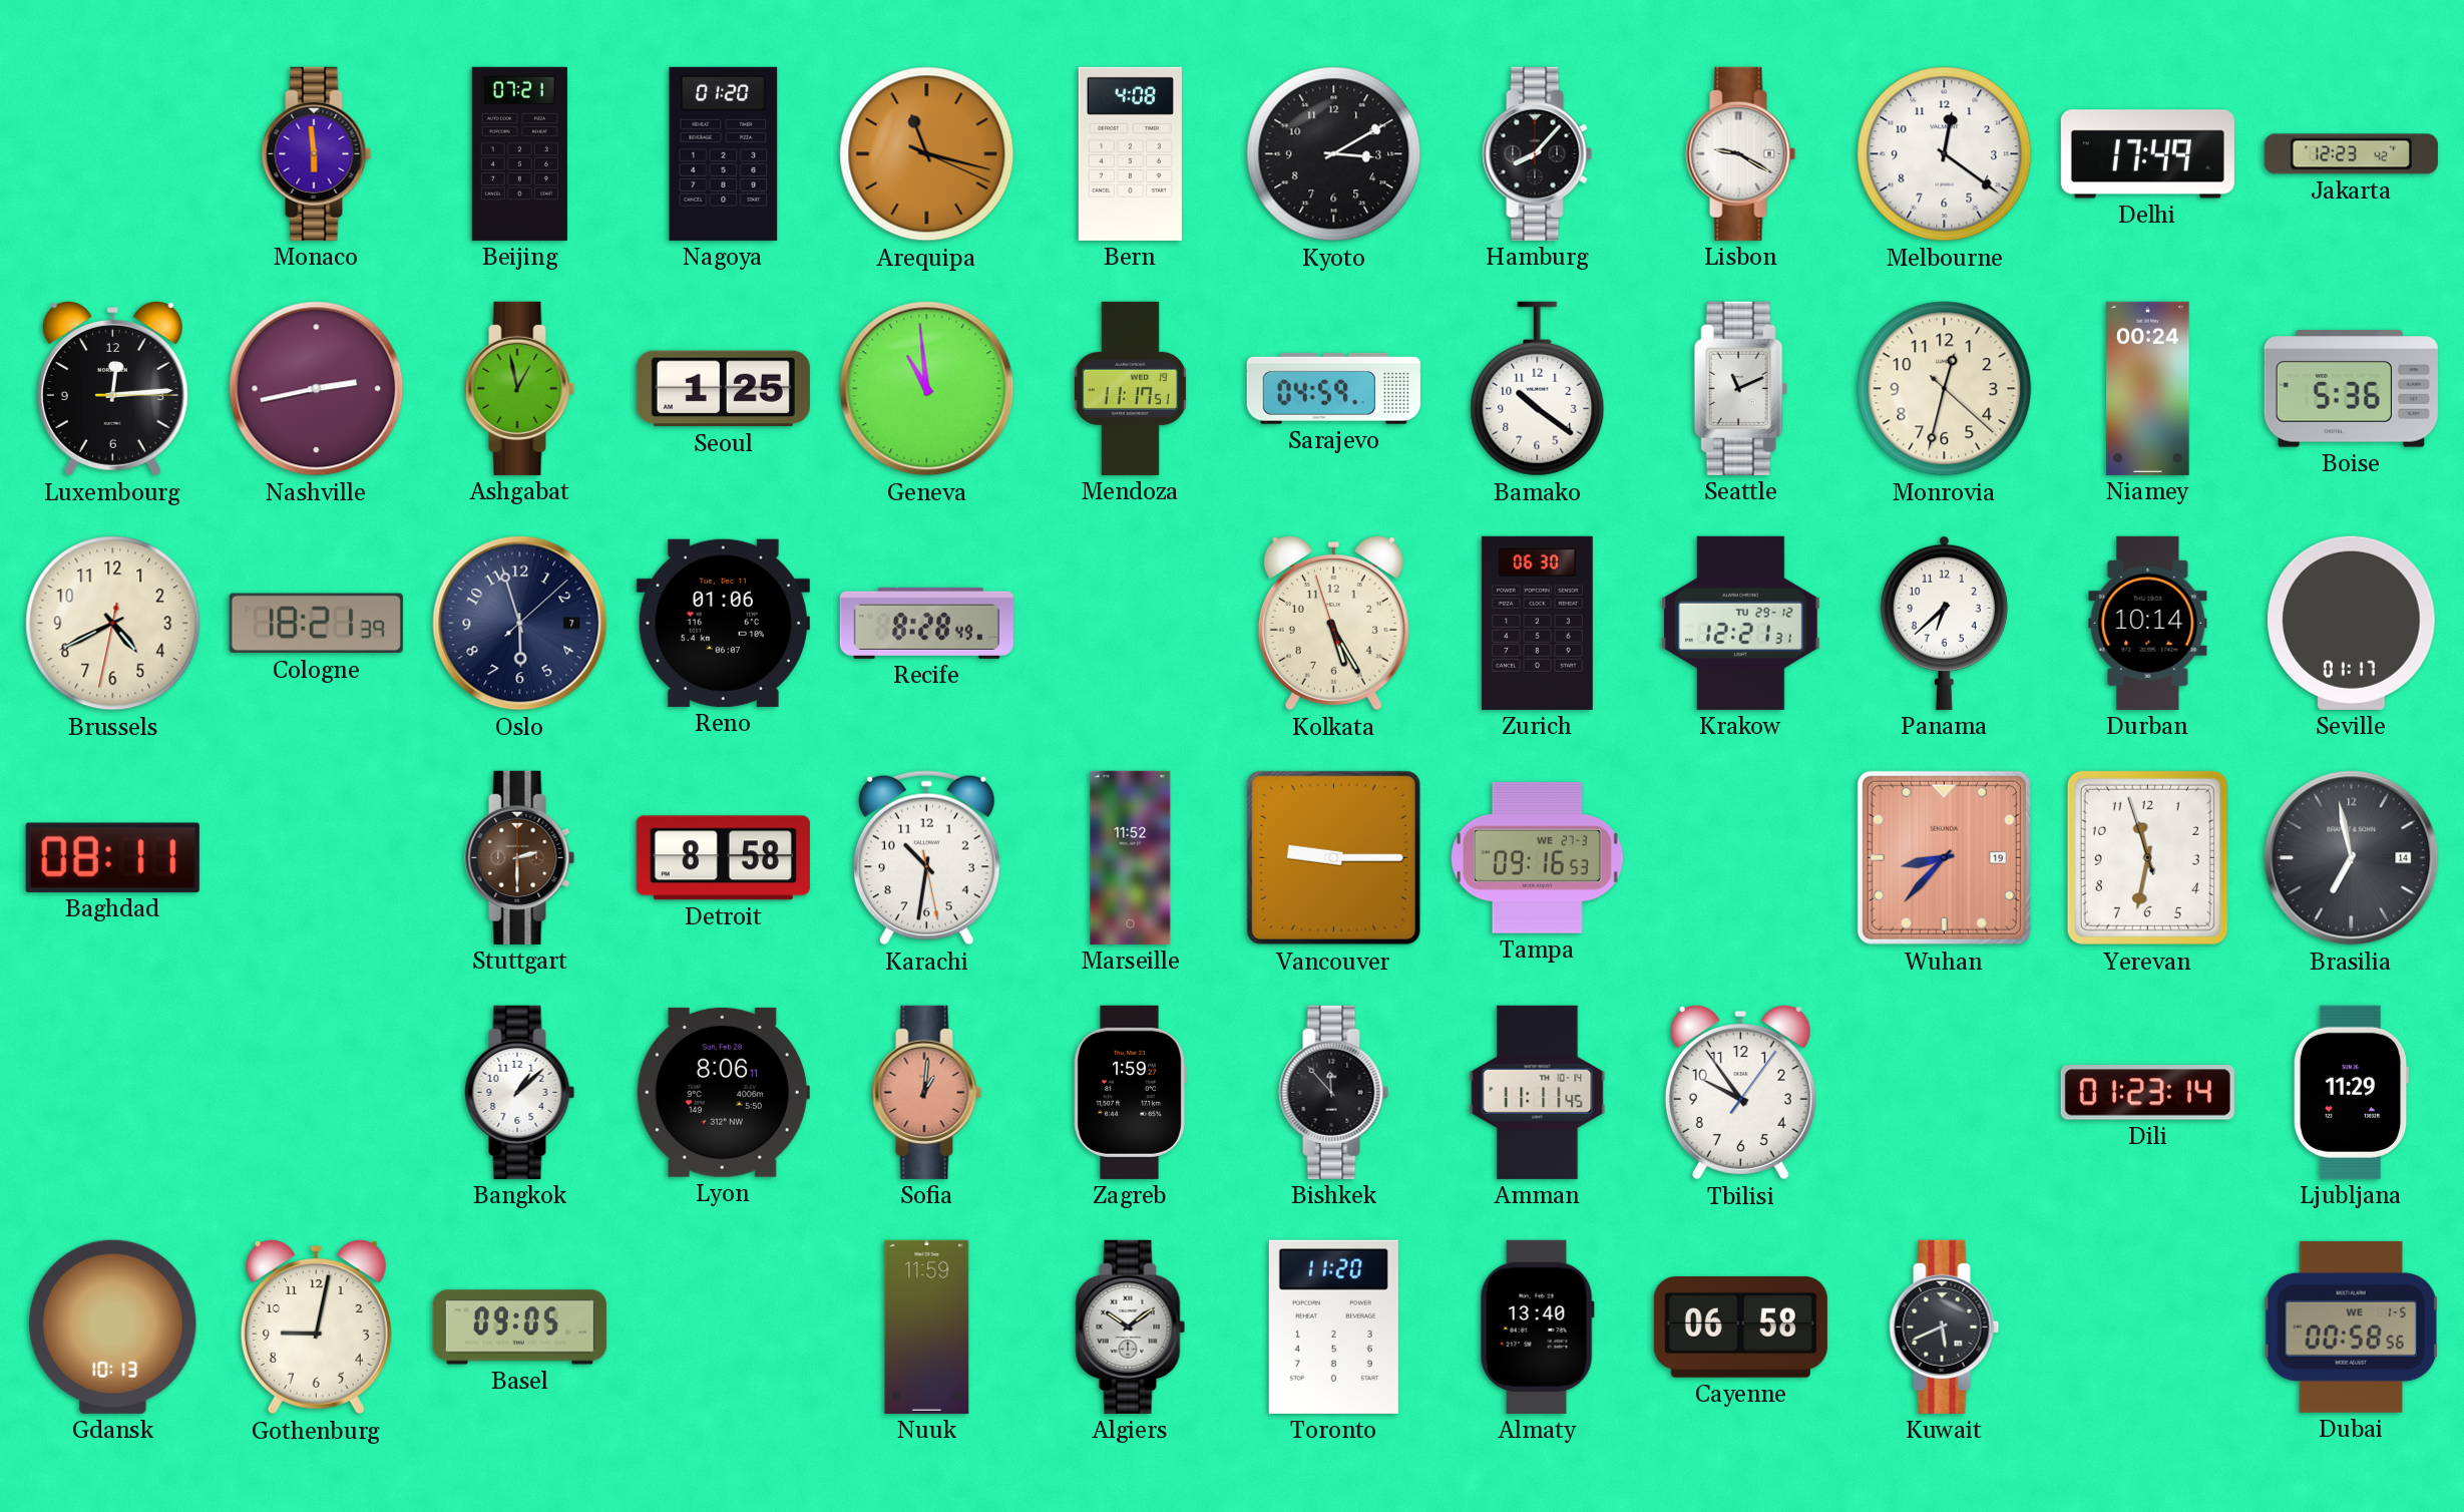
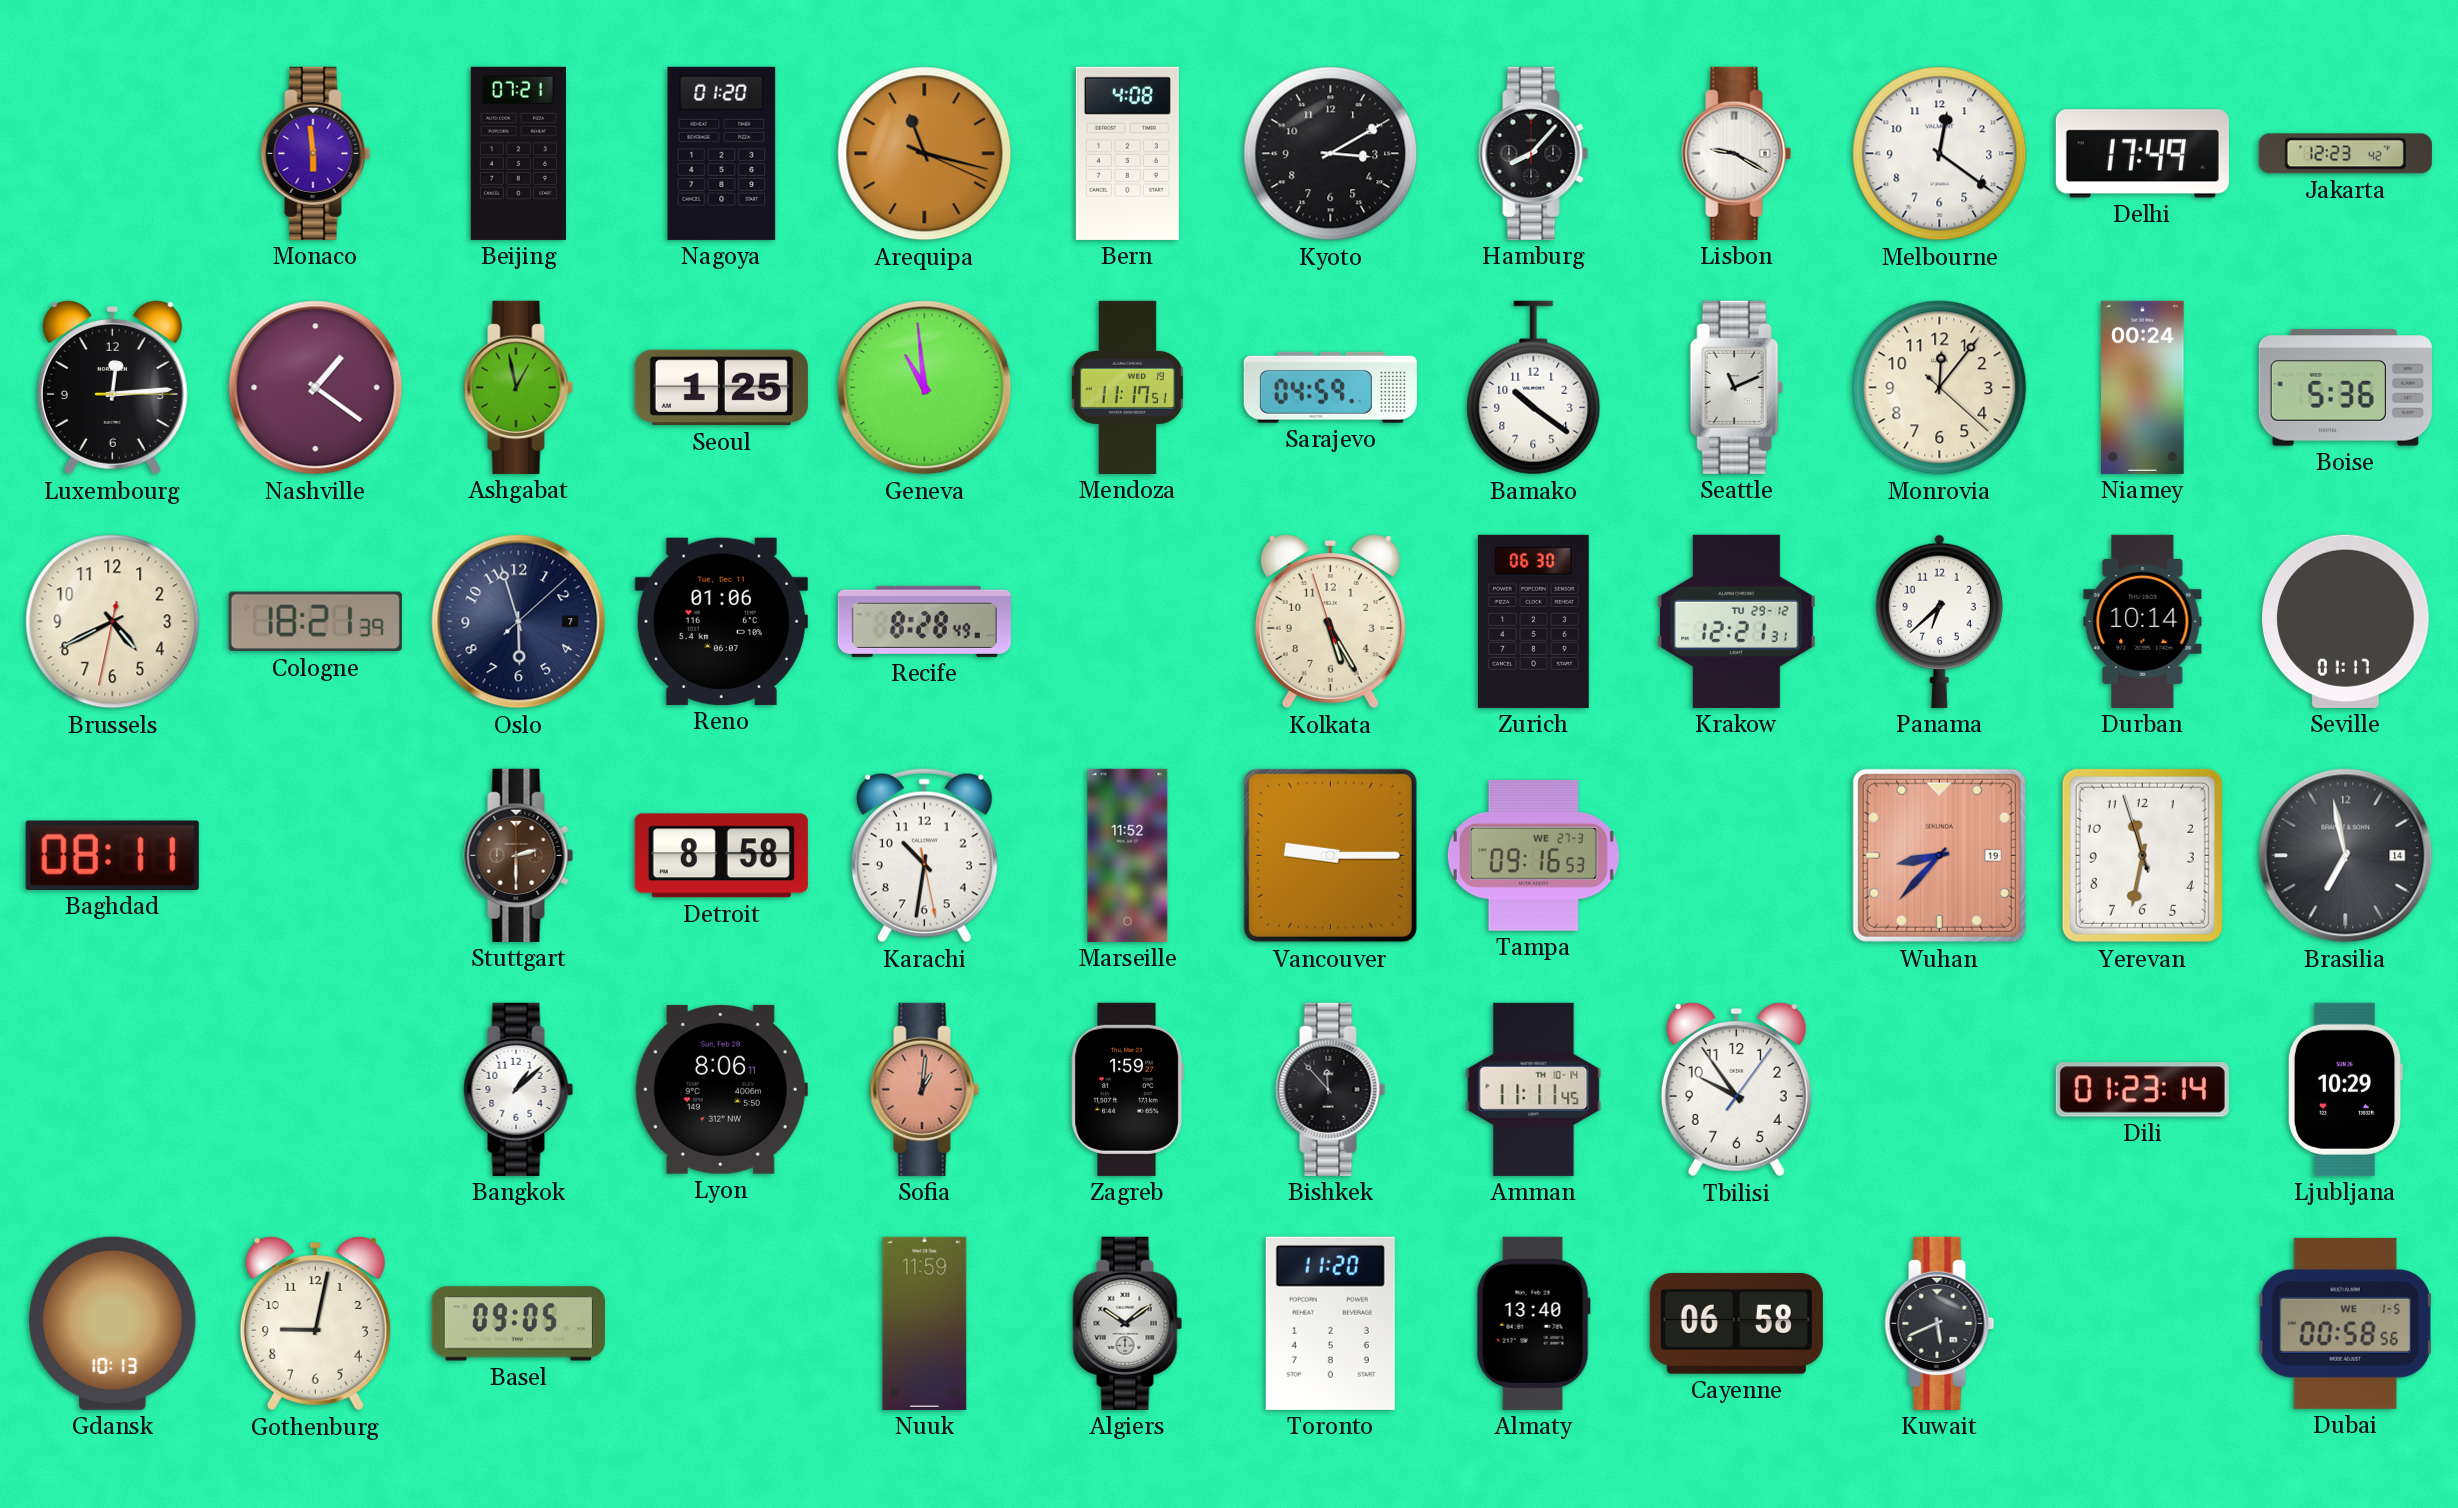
Nashville: 2:43 -> 1:21
Monrovia: 12:32 -> 12:06
Ljubljana: 11:29 -> 10:29
